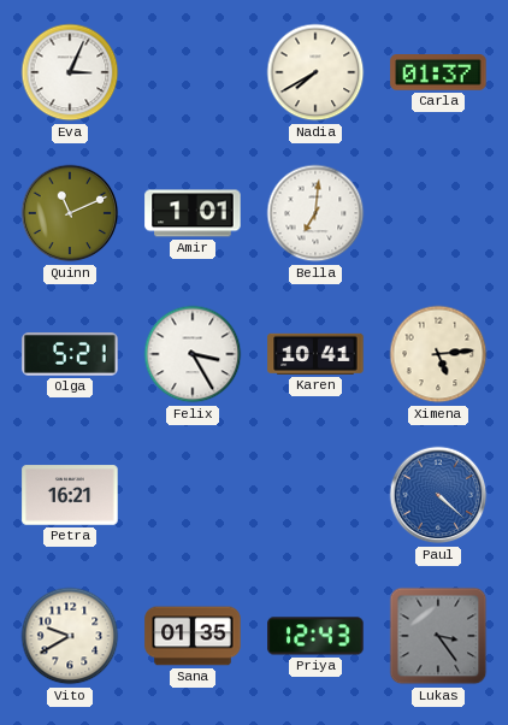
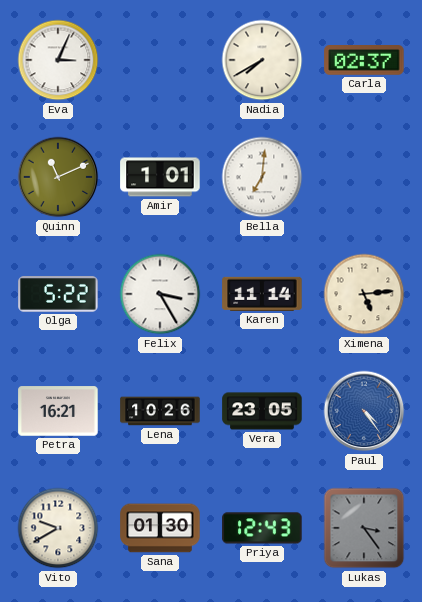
Carla: 01:37 -> 02:37
Olga: 5:21 -> 5:22
Karen: 10:41 -> 11:14
Lena: none -> 10:26
Vera: none -> 23:05
Paul: 4:22 -> 4:24
Sana: 01:35 -> 01:30
